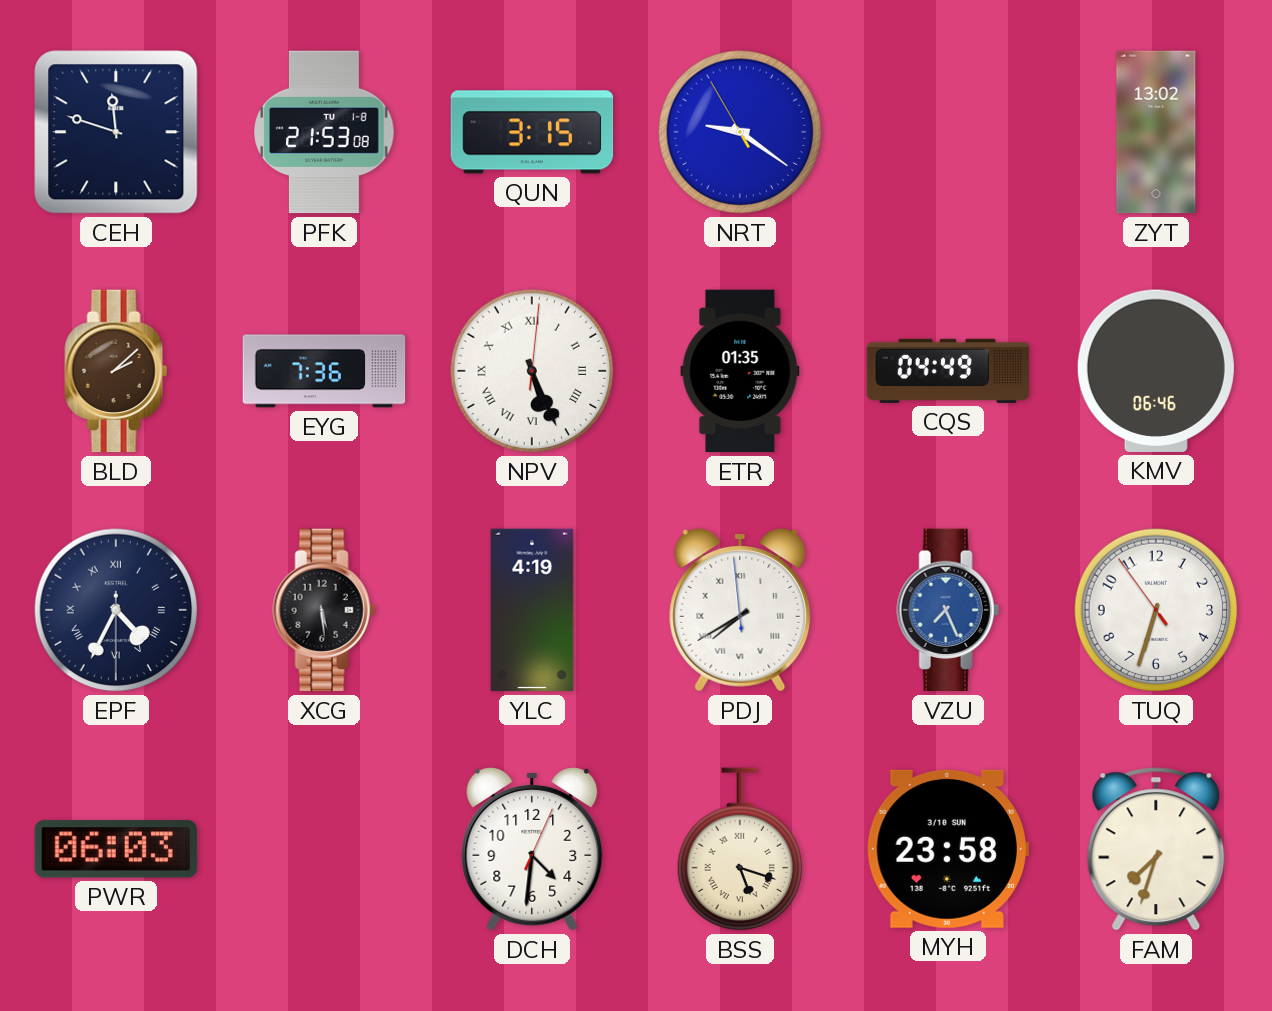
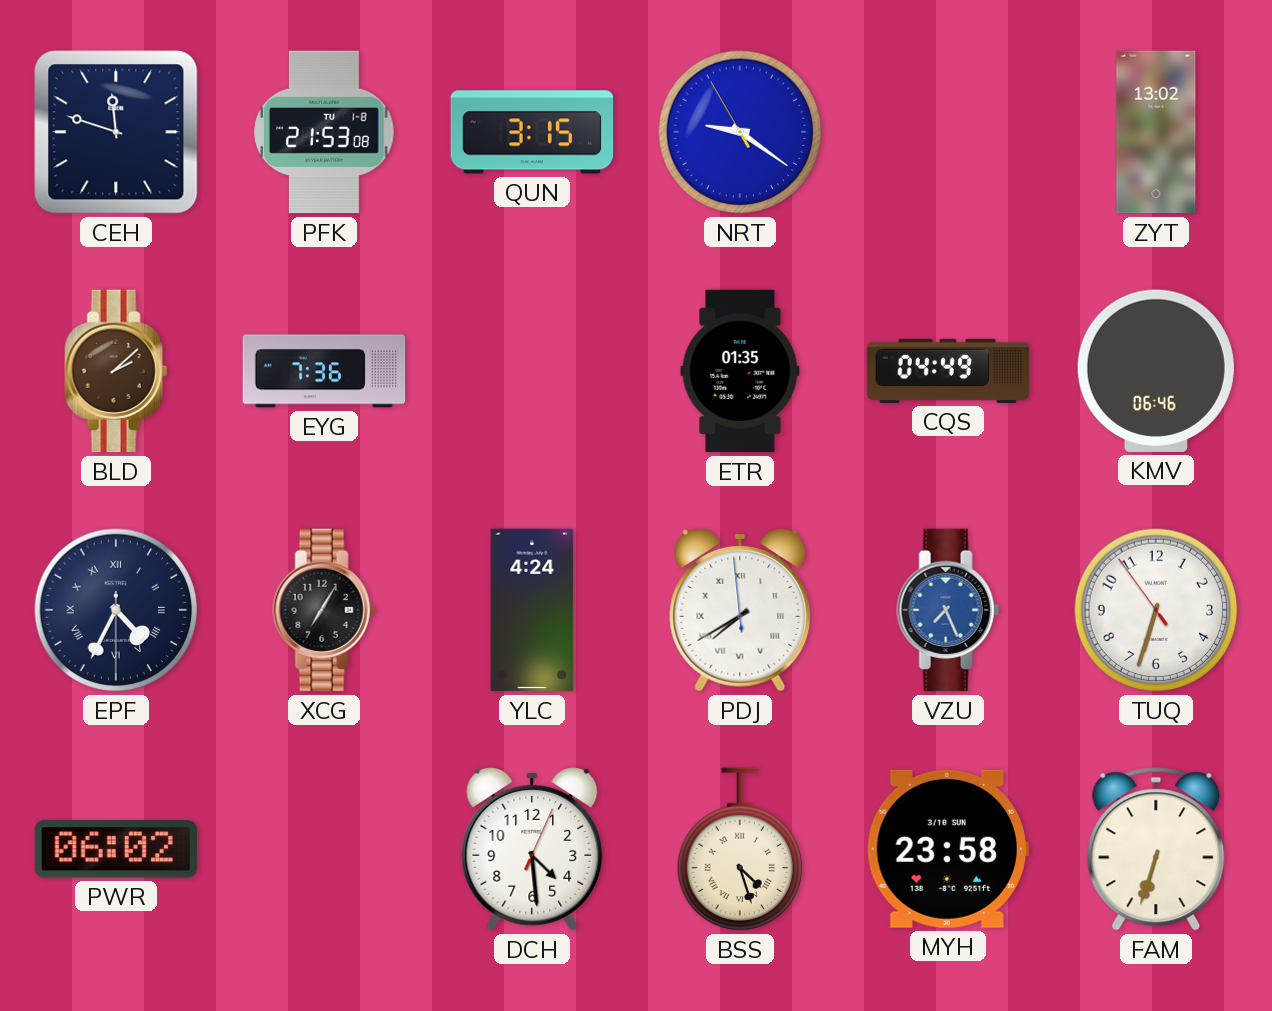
NPV: 5:26 -> none
XCG: 5:29 -> 7:05
YLC: 4:19 -> 4:24
PWR: 06:03 -> 06:02
DCH: 4:31 -> 4:29
BSS: 5:18 -> 4:27
FAM: 7:33 -> 6:33
